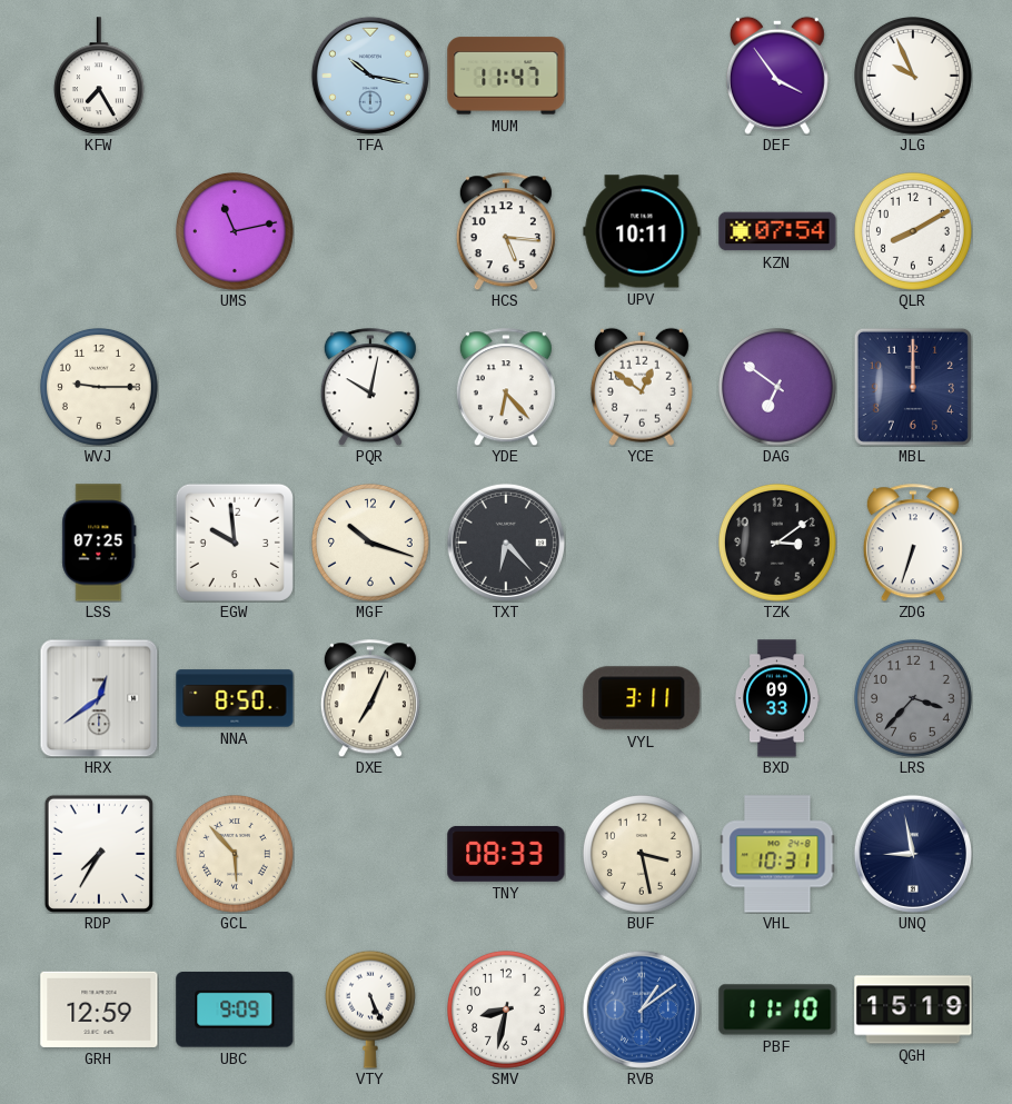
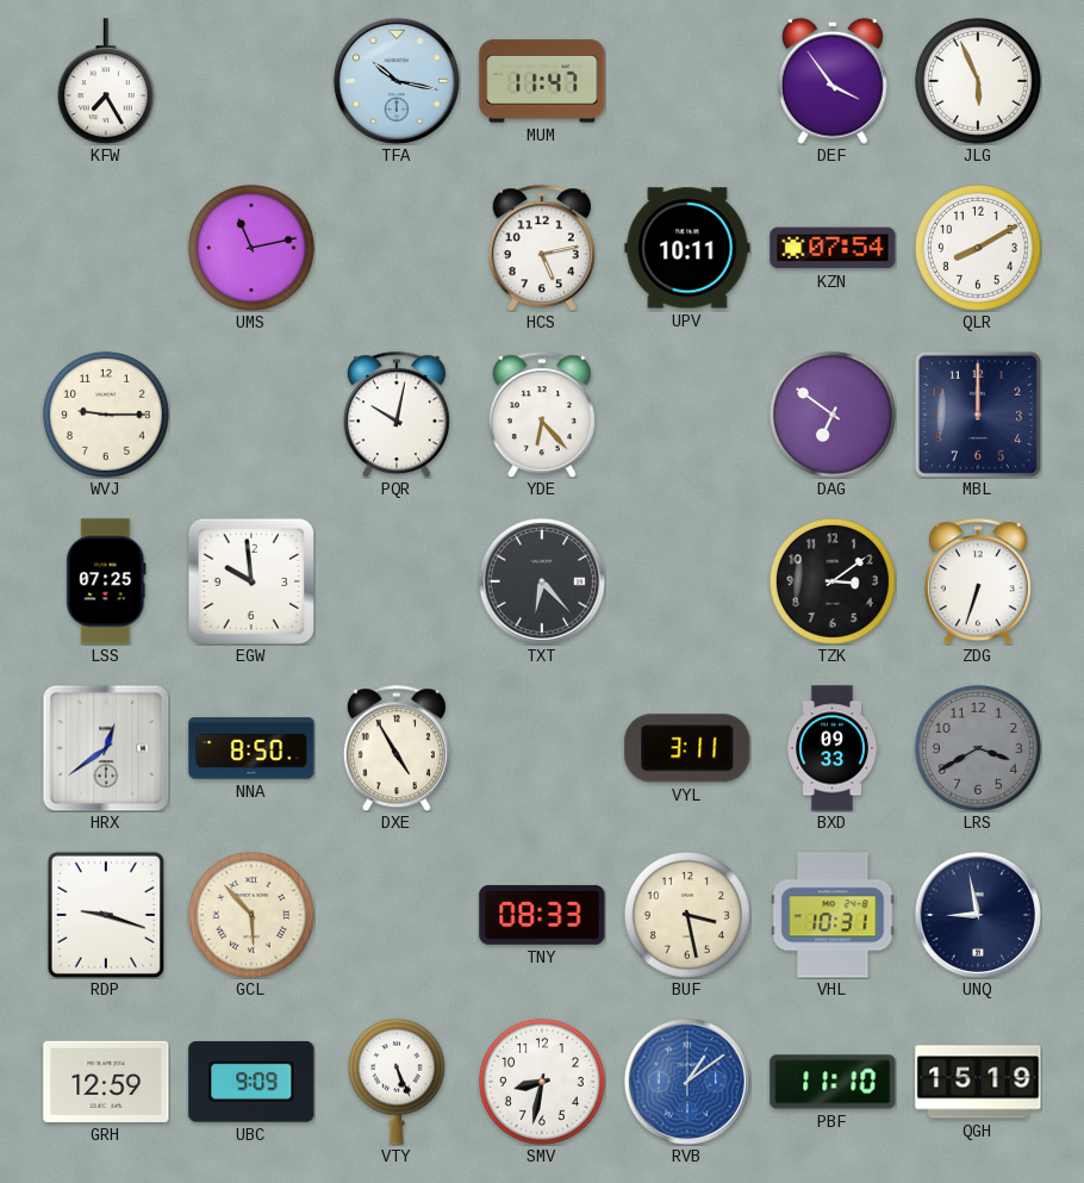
JLG: 9:56 -> 5:56
HCS: 5:16 -> 5:13
YCE: 12:51 -> none
MGF: 10:18 -> none
DXE: 7:04 -> 4:55
LRS: 3:37 -> 3:40
RDP: 7:35 -> 9:18
